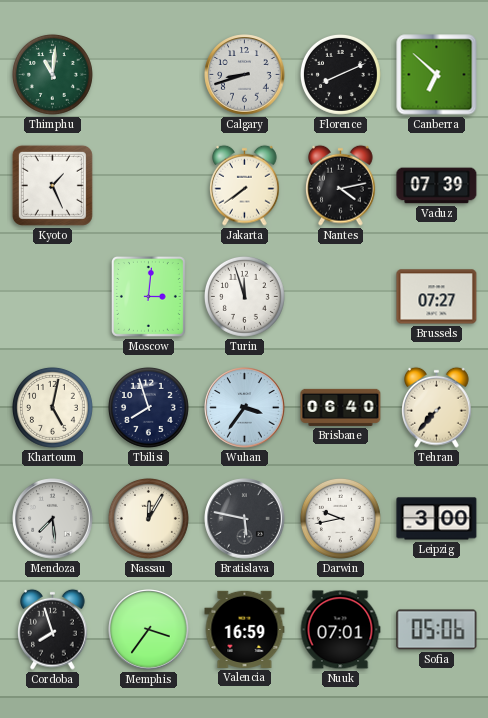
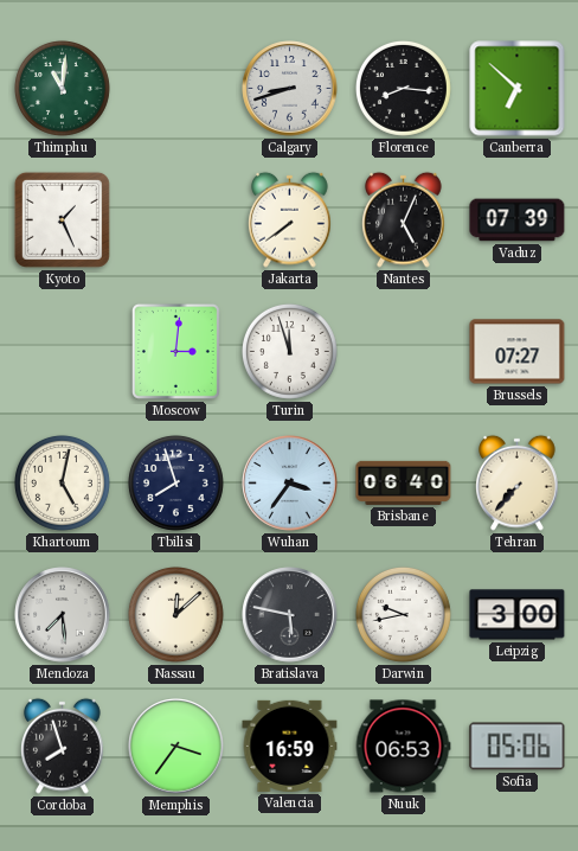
Florence: 8:11 -> 8:16
Nantes: 4:13 -> 5:04
Nassau: 12:05 -> 12:08
Nuuk: 07:01 -> 06:53
